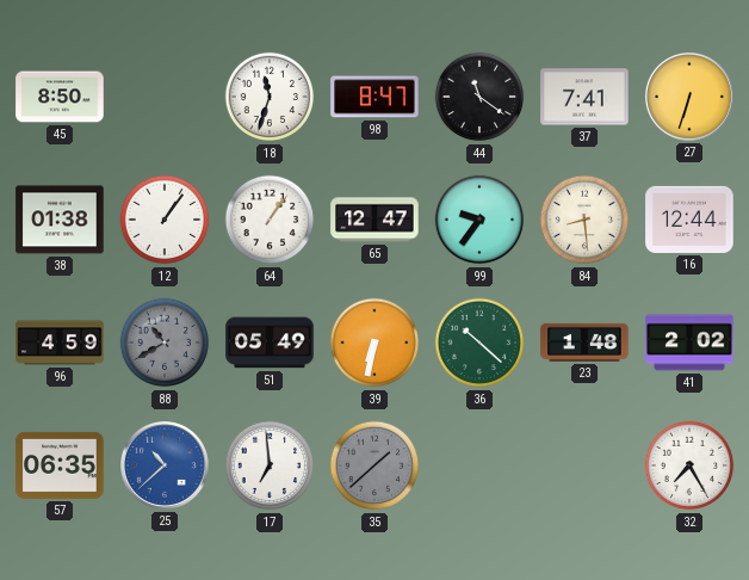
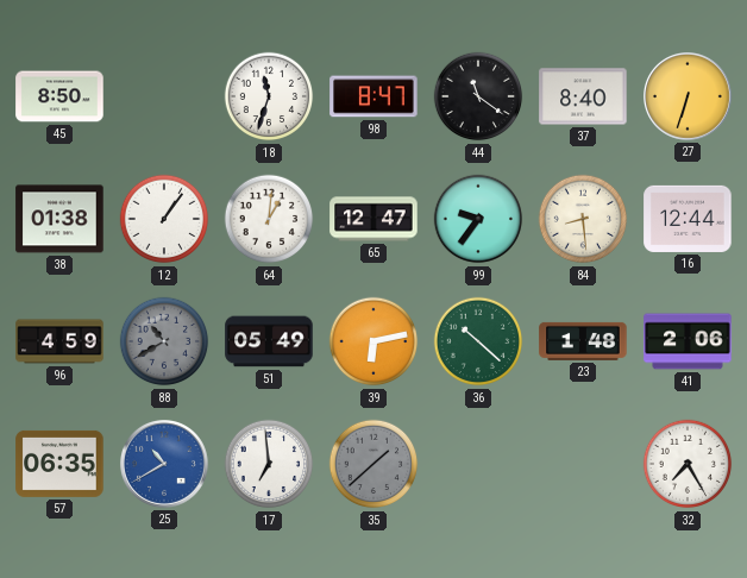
37: 7:41 -> 8:40
64: 1:06 -> 1:01
39: 6:32 -> 6:13
41: 2:02 -> 2:06
25: 10:38 -> 10:40
